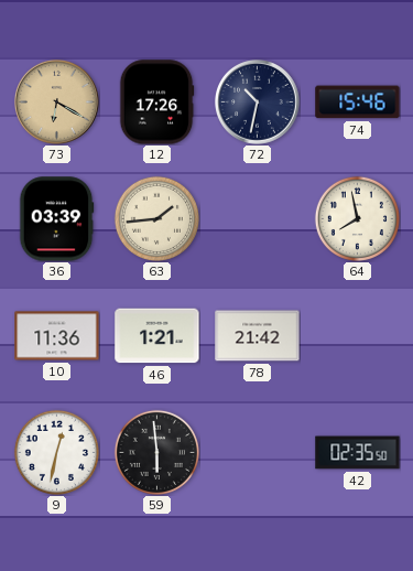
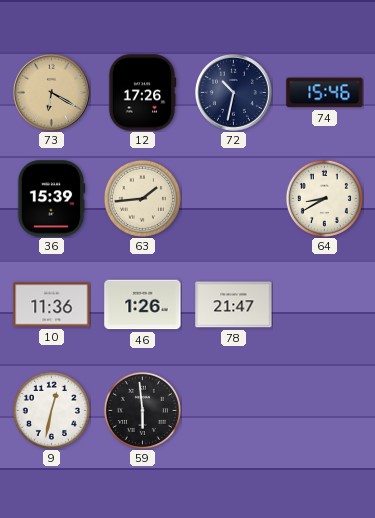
36: 03:39 -> 15:39
64: 7:58 -> 8:40
46: 1:21 -> 1:26
78: 21:42 -> 21:47
42: 02:35 -> none
